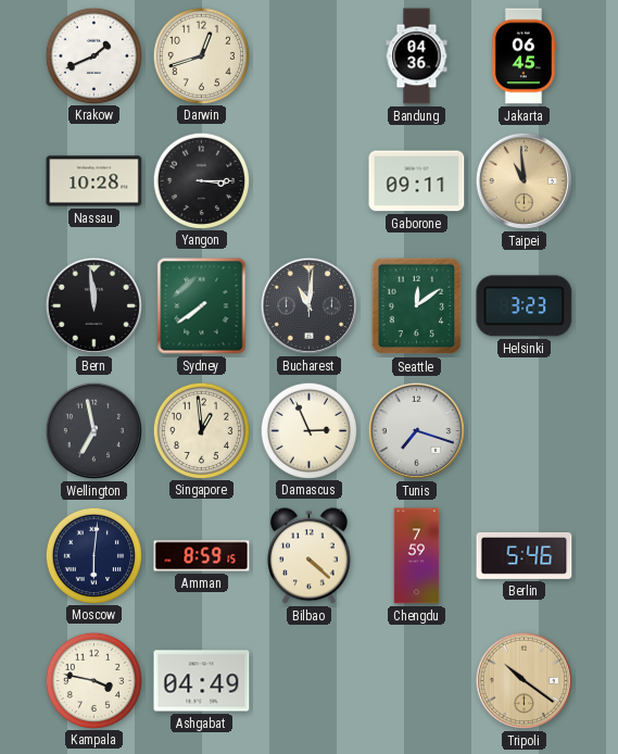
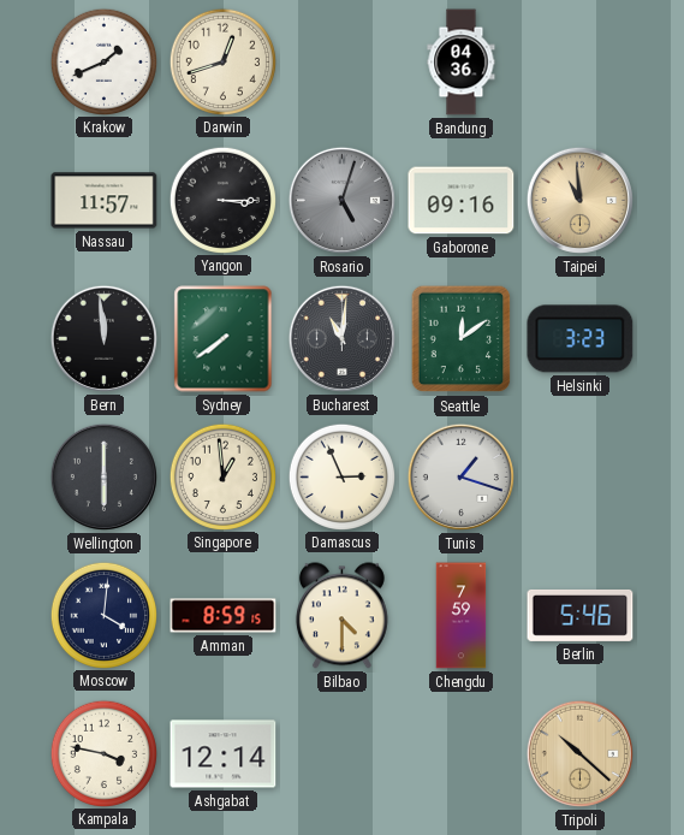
Jakarta: 06:45 -> none
Nassau: 10:28 -> 11:57
Rosario: none -> 5:03
Gaborone: 09:11 -> 09:16
Wellington: 6:58 -> 6:00
Tunis: 7:18 -> 1:18
Moscow: 6:01 -> 4:01
Bilbao: 4:22 -> 4:30
Ashgabat: 04:49 -> 12:14
Tripoli: 10:21 -> 10:22
